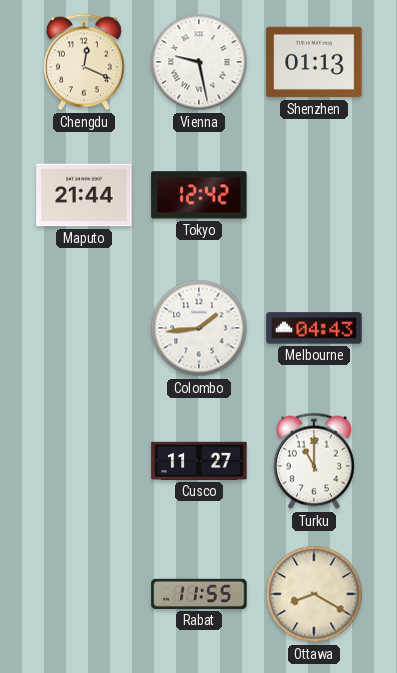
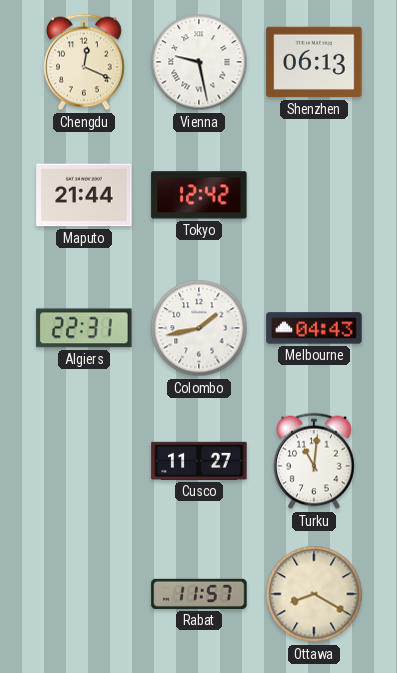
Shenzhen: 01:13 -> 06:13
Algiers: none -> 22:31
Colombo: 1:44 -> 1:43
Turku: 11:00 -> 11:01
Rabat: 11:55 -> 11:57
